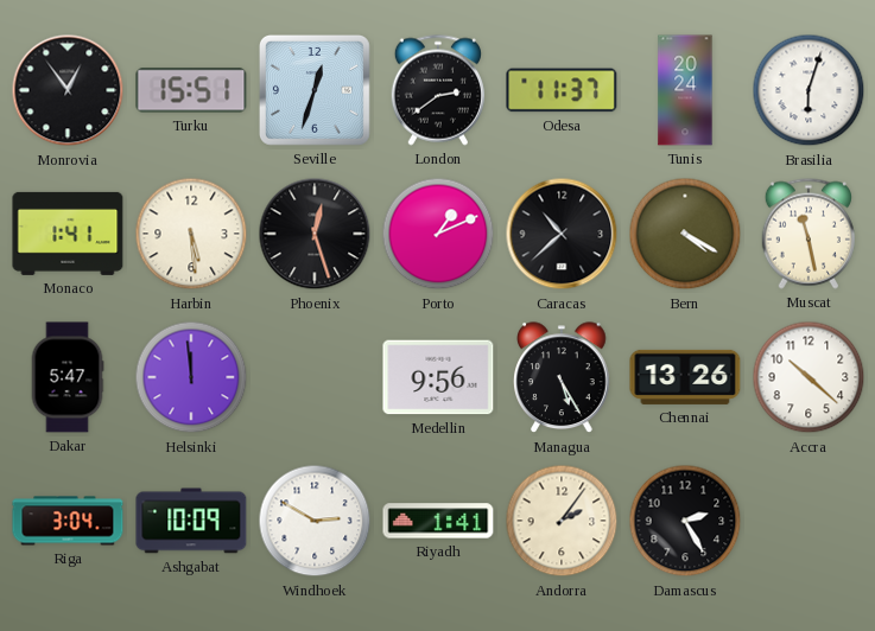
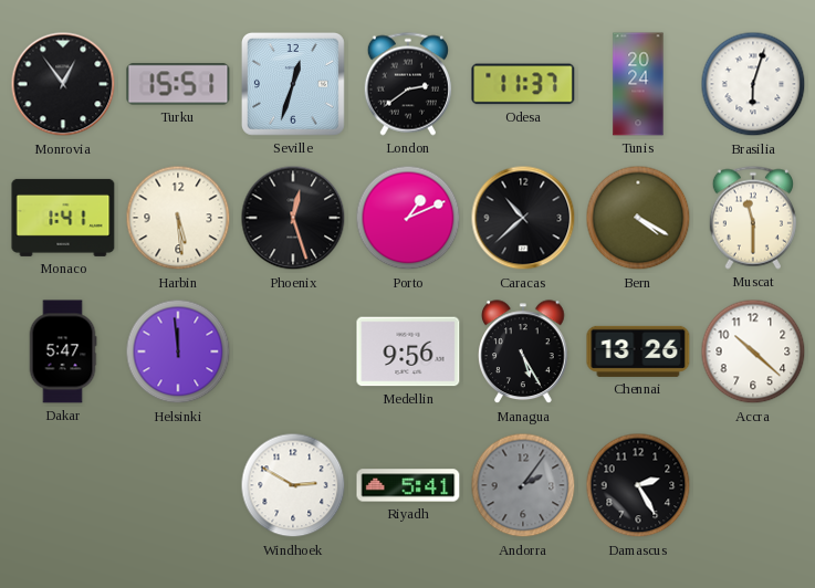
Muscat: 11:28 -> 11:30
Riga: 3:04 -> none
Ashgabat: 10:09 -> none
Riyadh: 1:41 -> 5:41
Andorra dial: cream -> grey
